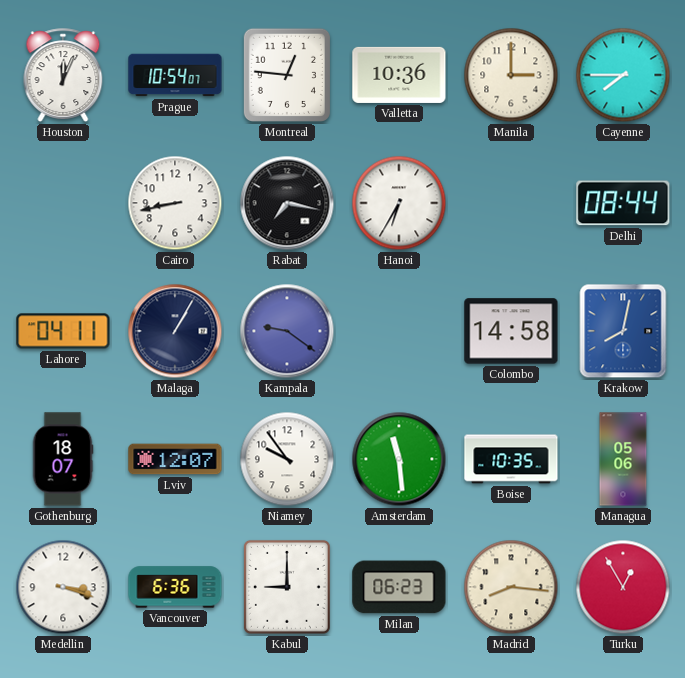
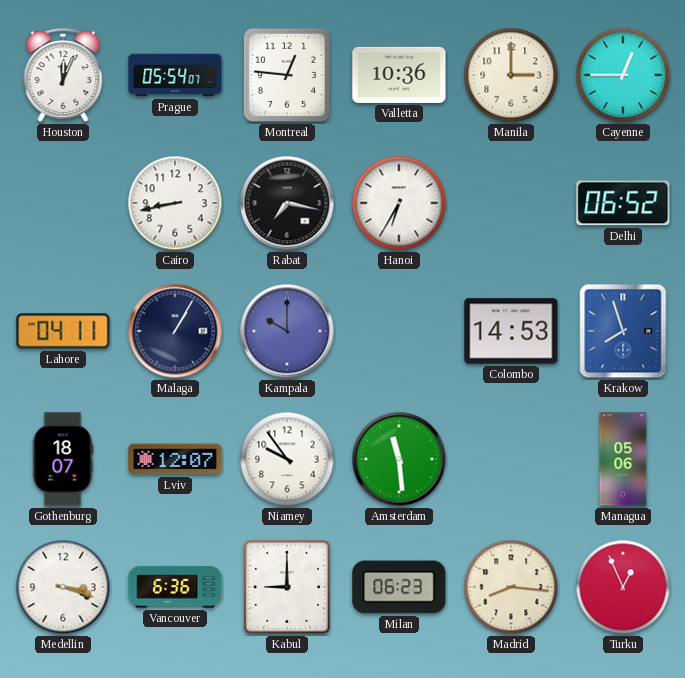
Prague: 10:54 -> 05:54
Cayenne: 7:45 -> 12:45
Delhi: 08:44 -> 06:52
Kampala: 9:21 -> 10:00
Colombo: 14:58 -> 14:53
Krakow: 8:02 -> 7:57
Boise: 10:35 -> none
Turku: 12:55 -> 12:56
